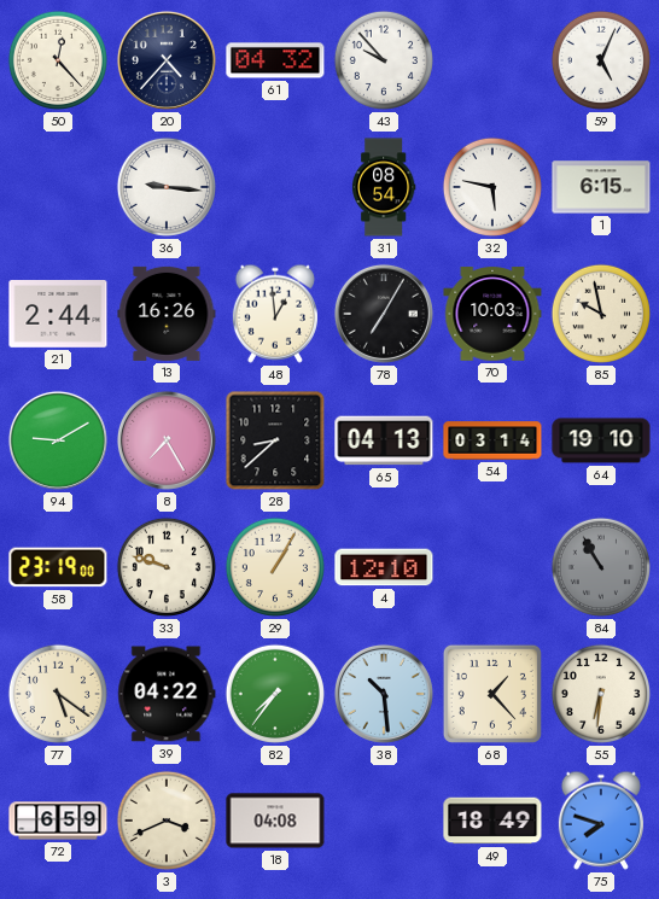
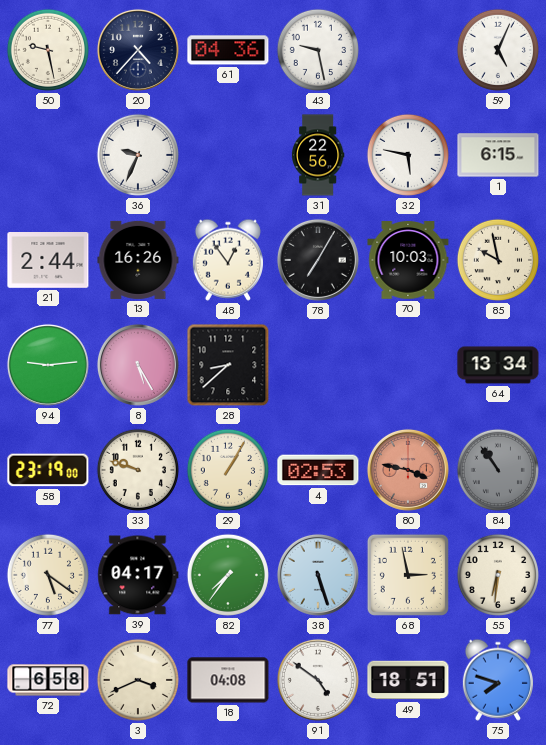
50: 12:23 -> 9:28
61: 04:32 -> 04:36
43: 9:53 -> 9:28
36: 9:16 -> 9:34
31: 08:54 -> 22:56
48: 12:59 -> 12:54
94: 9:10 -> 9:14
8: 7:25 -> 5:25
65: 04:13 -> none
54: 03:14 -> none
64: 19:10 -> 13:34
4: 12:10 -> 02:53
80: none -> 3:47
84: 10:55 -> 10:54
39: 04:22 -> 04:17
38: 10:29 -> 5:27
68: 1:23 -> 2:58
72: 6:59 -> 6:58
91: none -> 4:51
49: 18:49 -> 18:51
